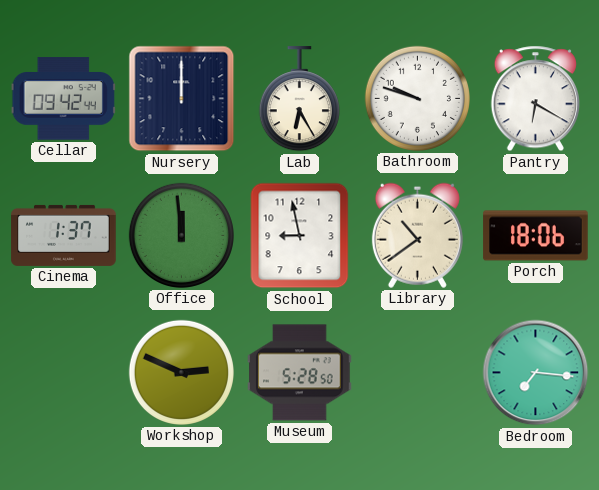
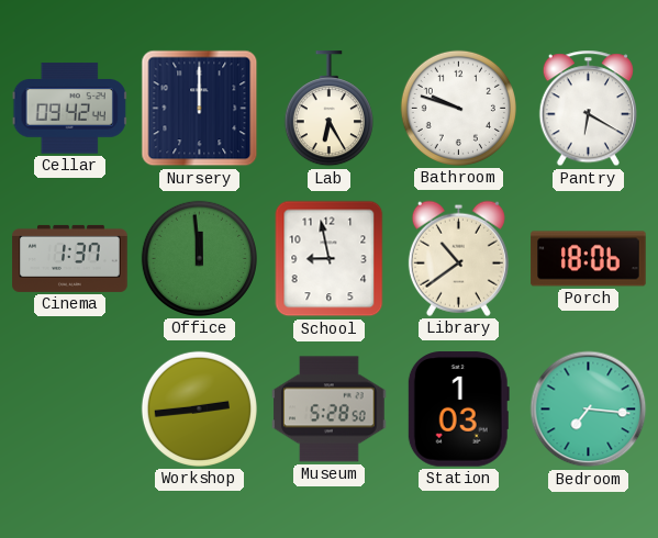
Workshop: 2:49 -> 2:44
Station: none -> 1:03
